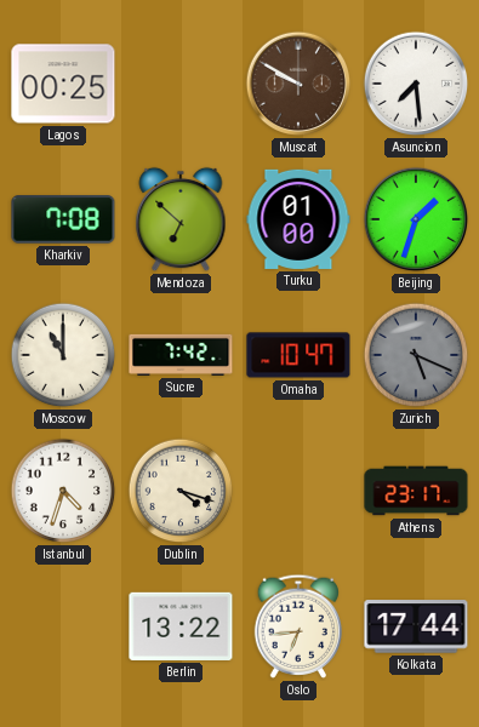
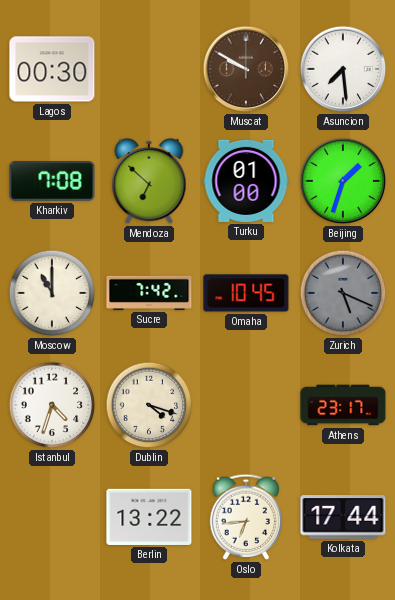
Lagos: 00:25 -> 00:30
Omaha: 10:47 -> 10:45
